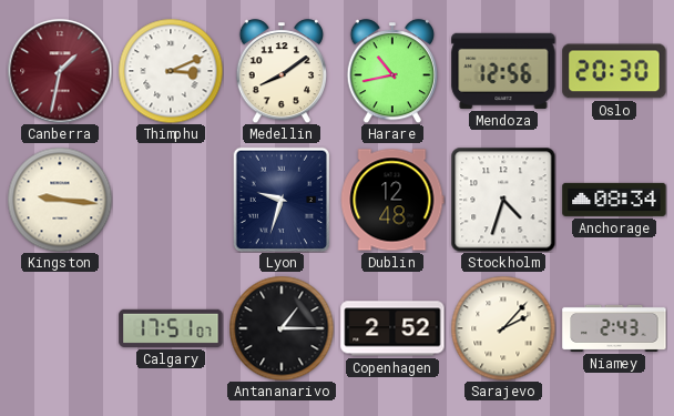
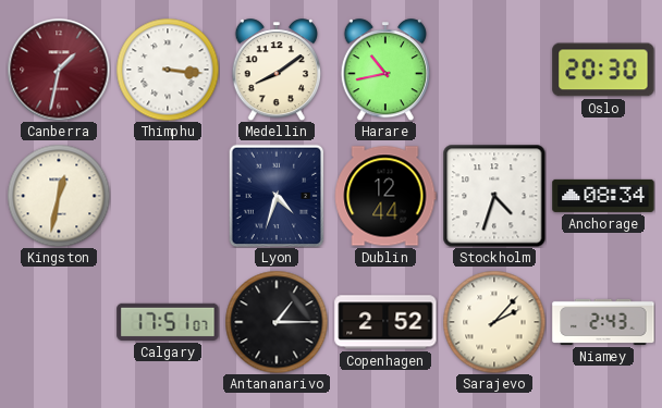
Thimphu: 3:11 -> 3:16
Mendoza: 12:56 -> none
Kingston: 9:16 -> 12:32
Lyon: 9:33 -> 4:33
Dublin: 12:48 -> 12:44
